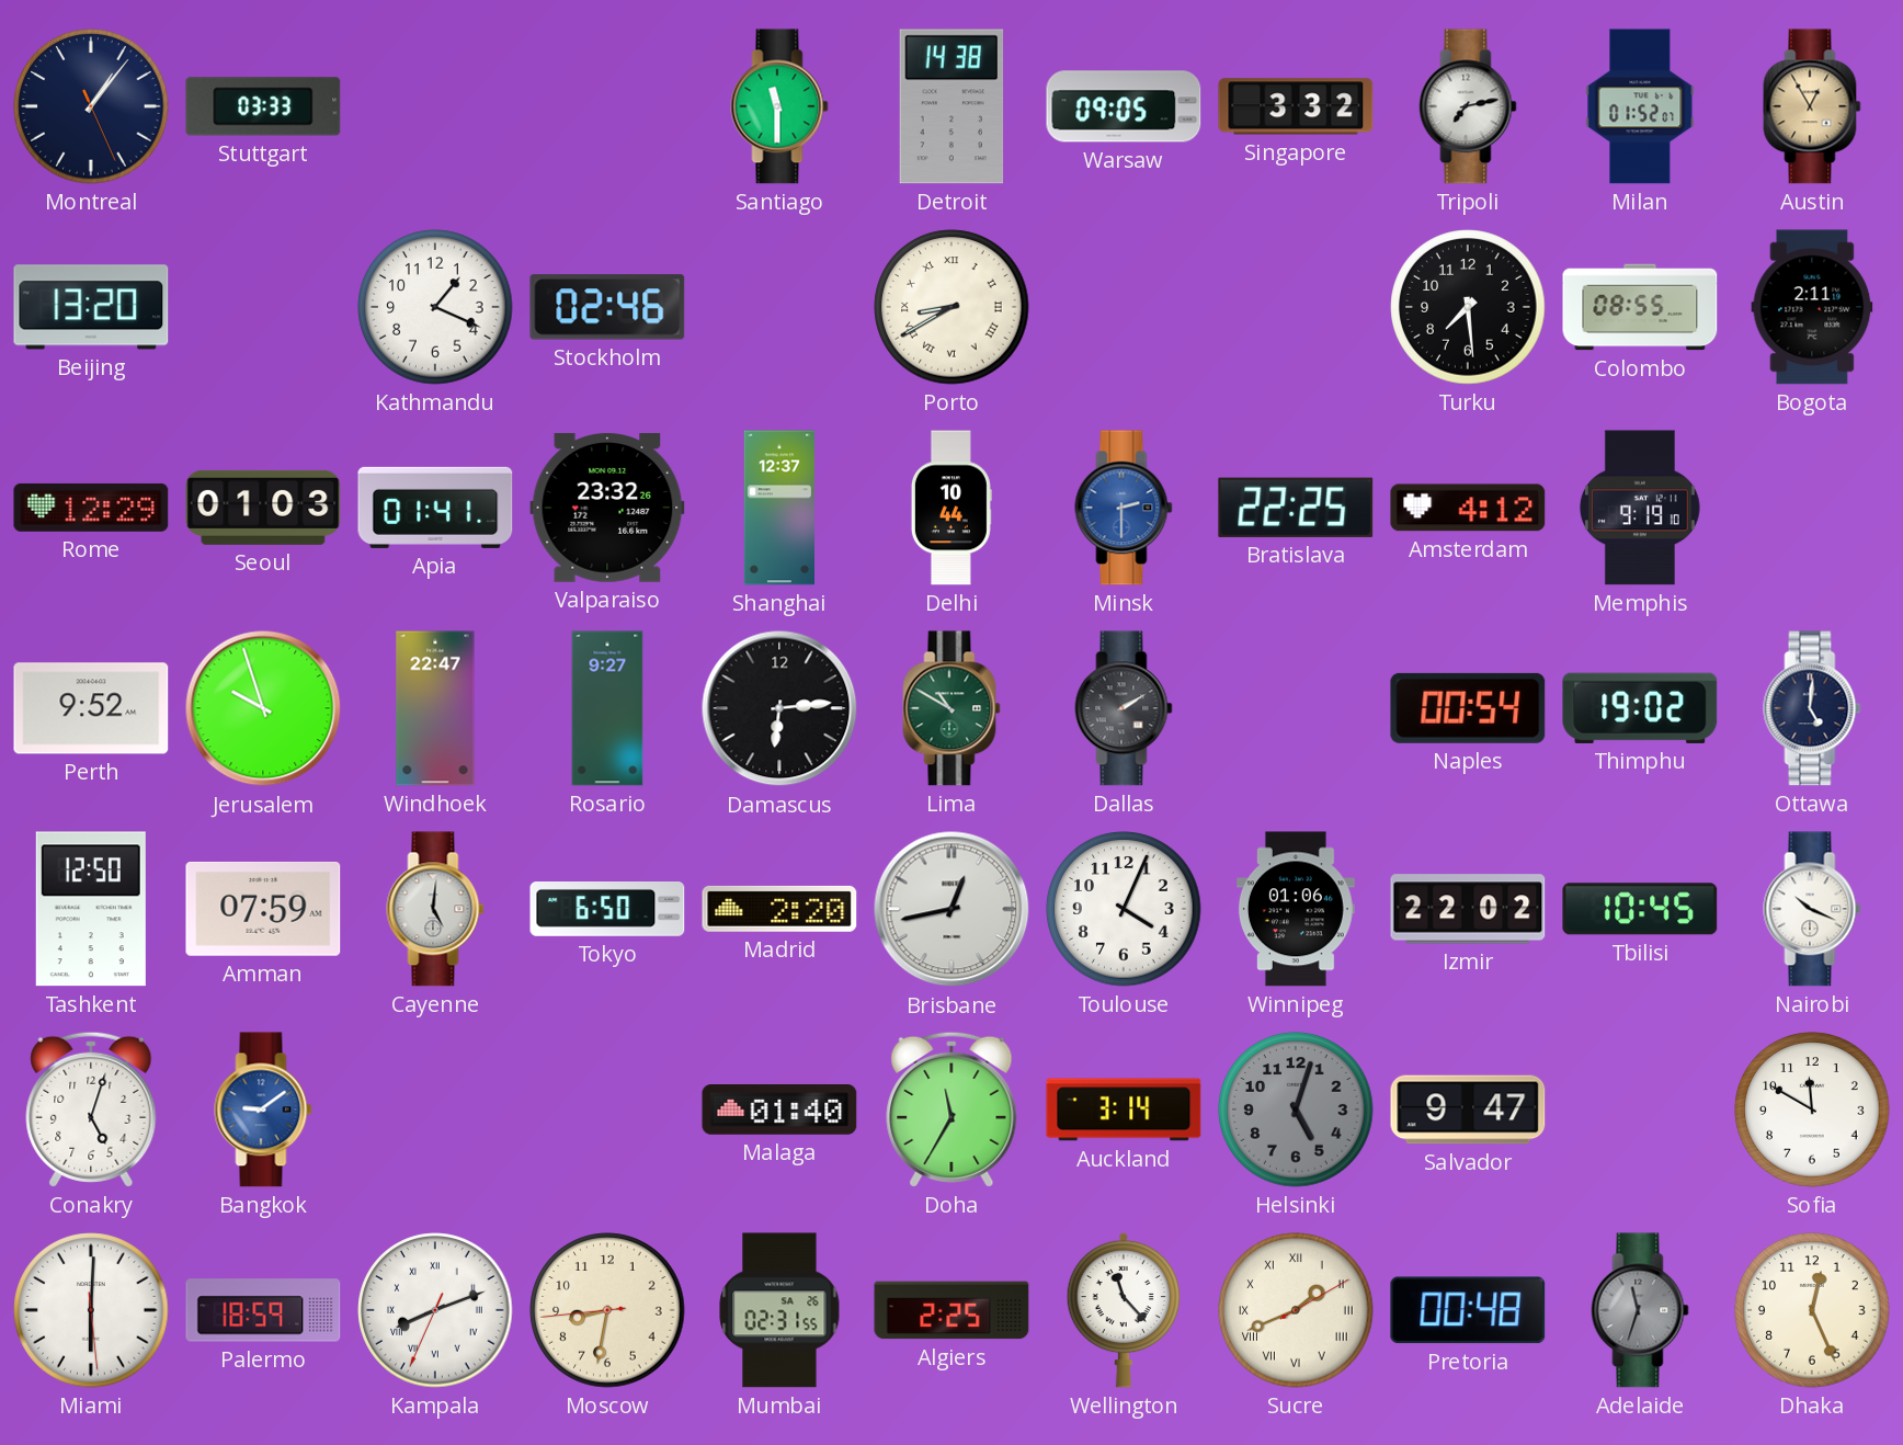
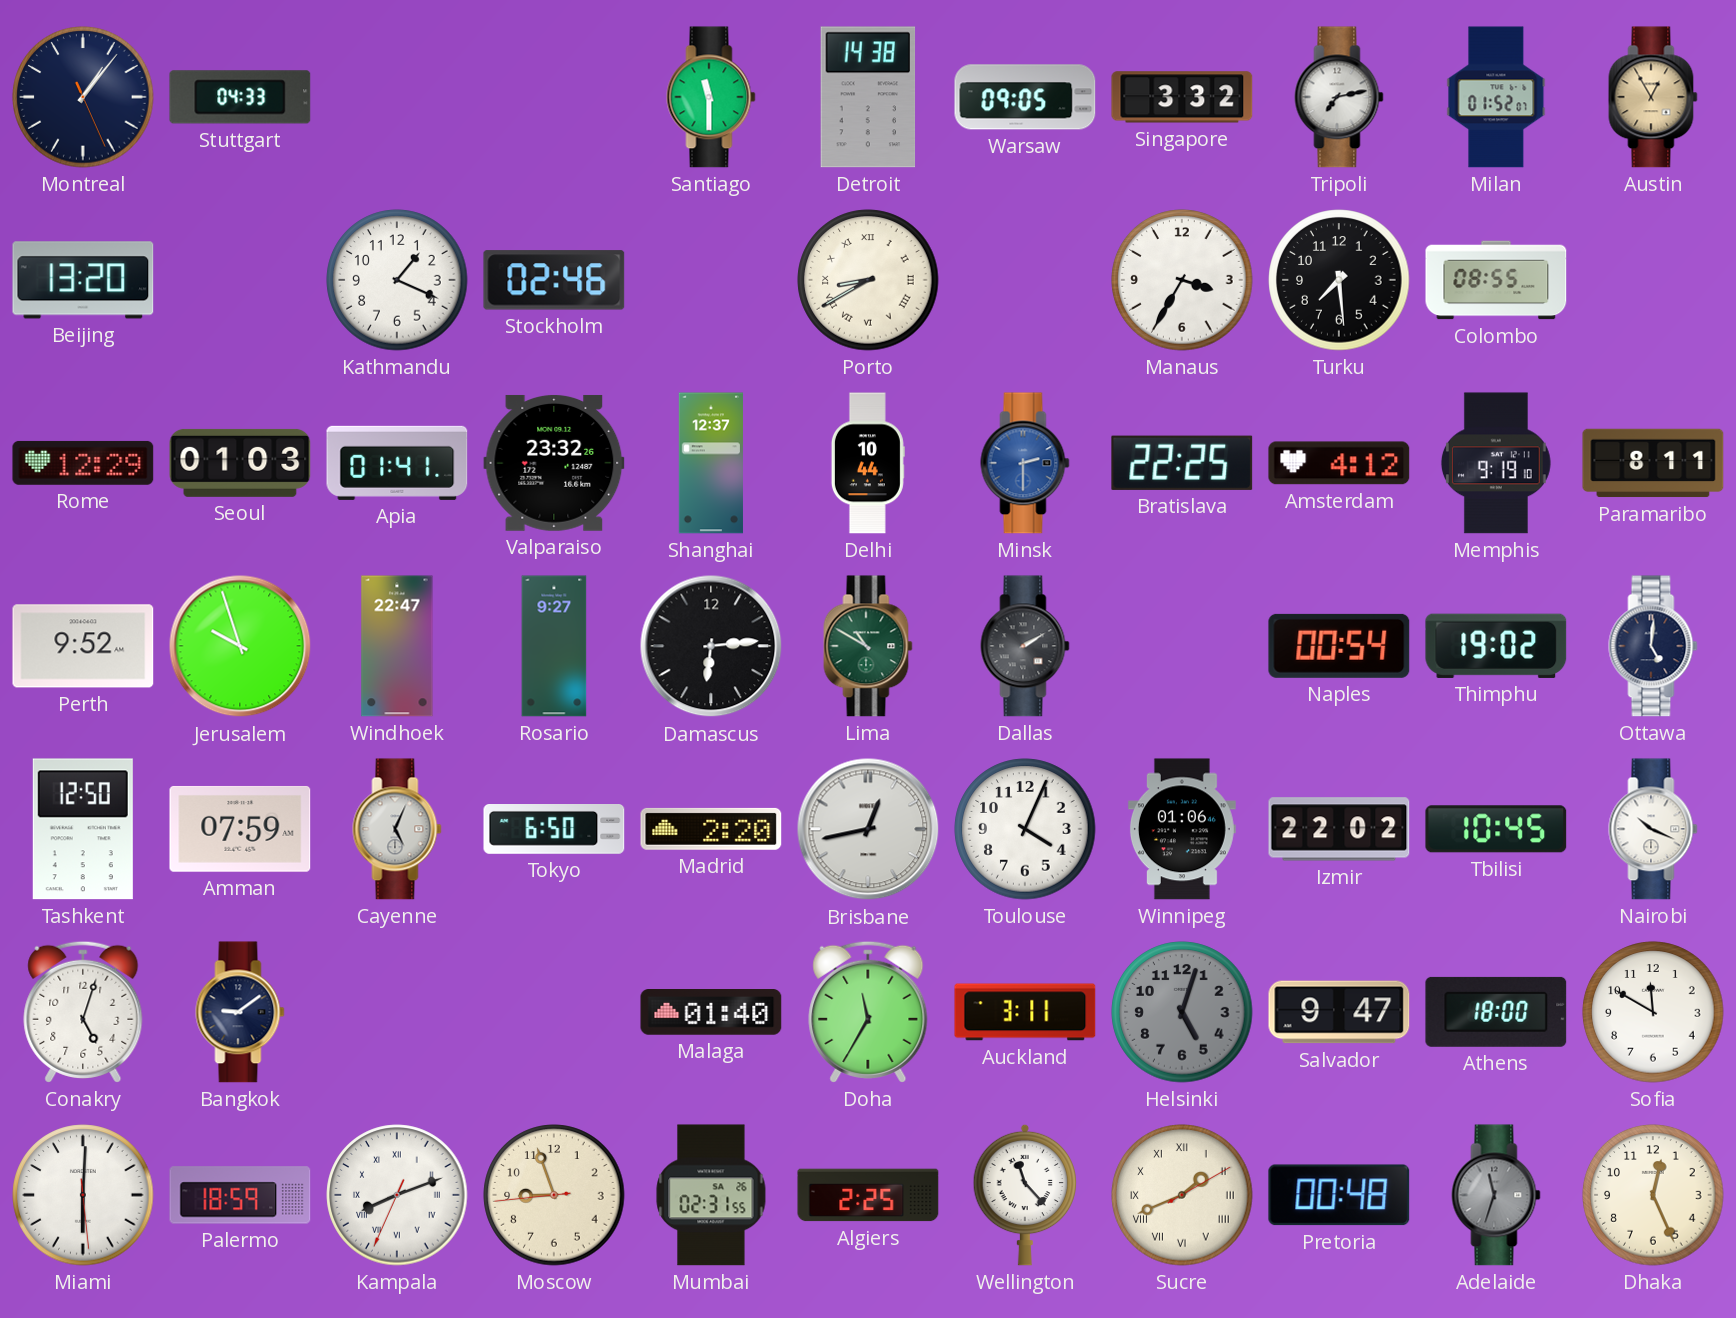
Stuttgart: 03:33 -> 04:33
Manaus: none -> 3:35
Bogota: 2:11 -> none
Paramaribo: none -> 8:11
Cayenne: 5:01 -> 5:04
Bangkok dial: blue -> navy
Auckland: 3:14 -> 3:11
Athens: none -> 18:00
Moscow: 8:31 -> 8:56
